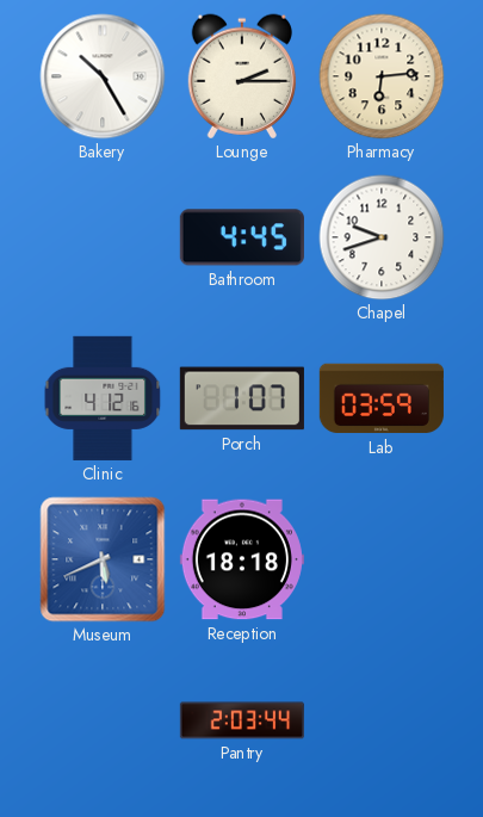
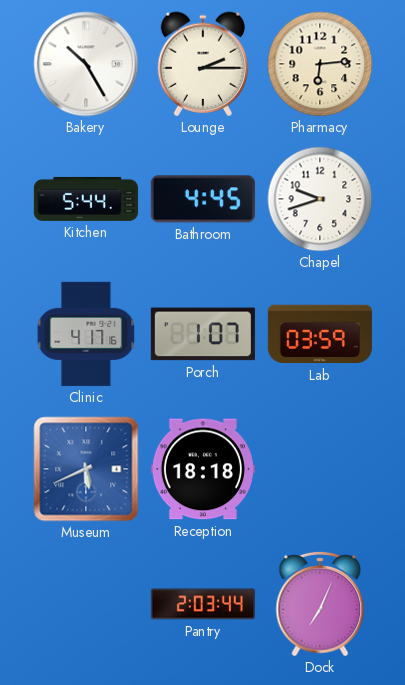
Kitchen: none -> 5:44
Clinic: 4:12 -> 4:17
Dock: none -> 7:04
